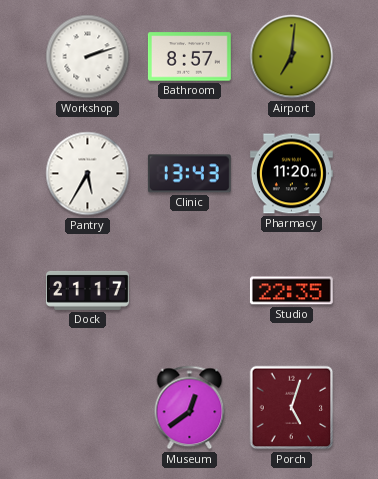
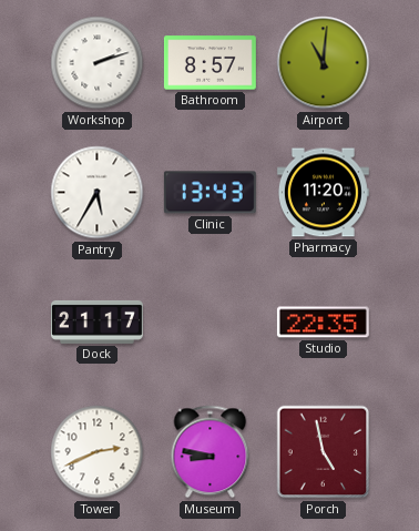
Airport: 7:01 -> 11:01
Tower: none -> 2:41
Museum: 12:39 -> 8:47
Porch: 5:03 -> 4:58
